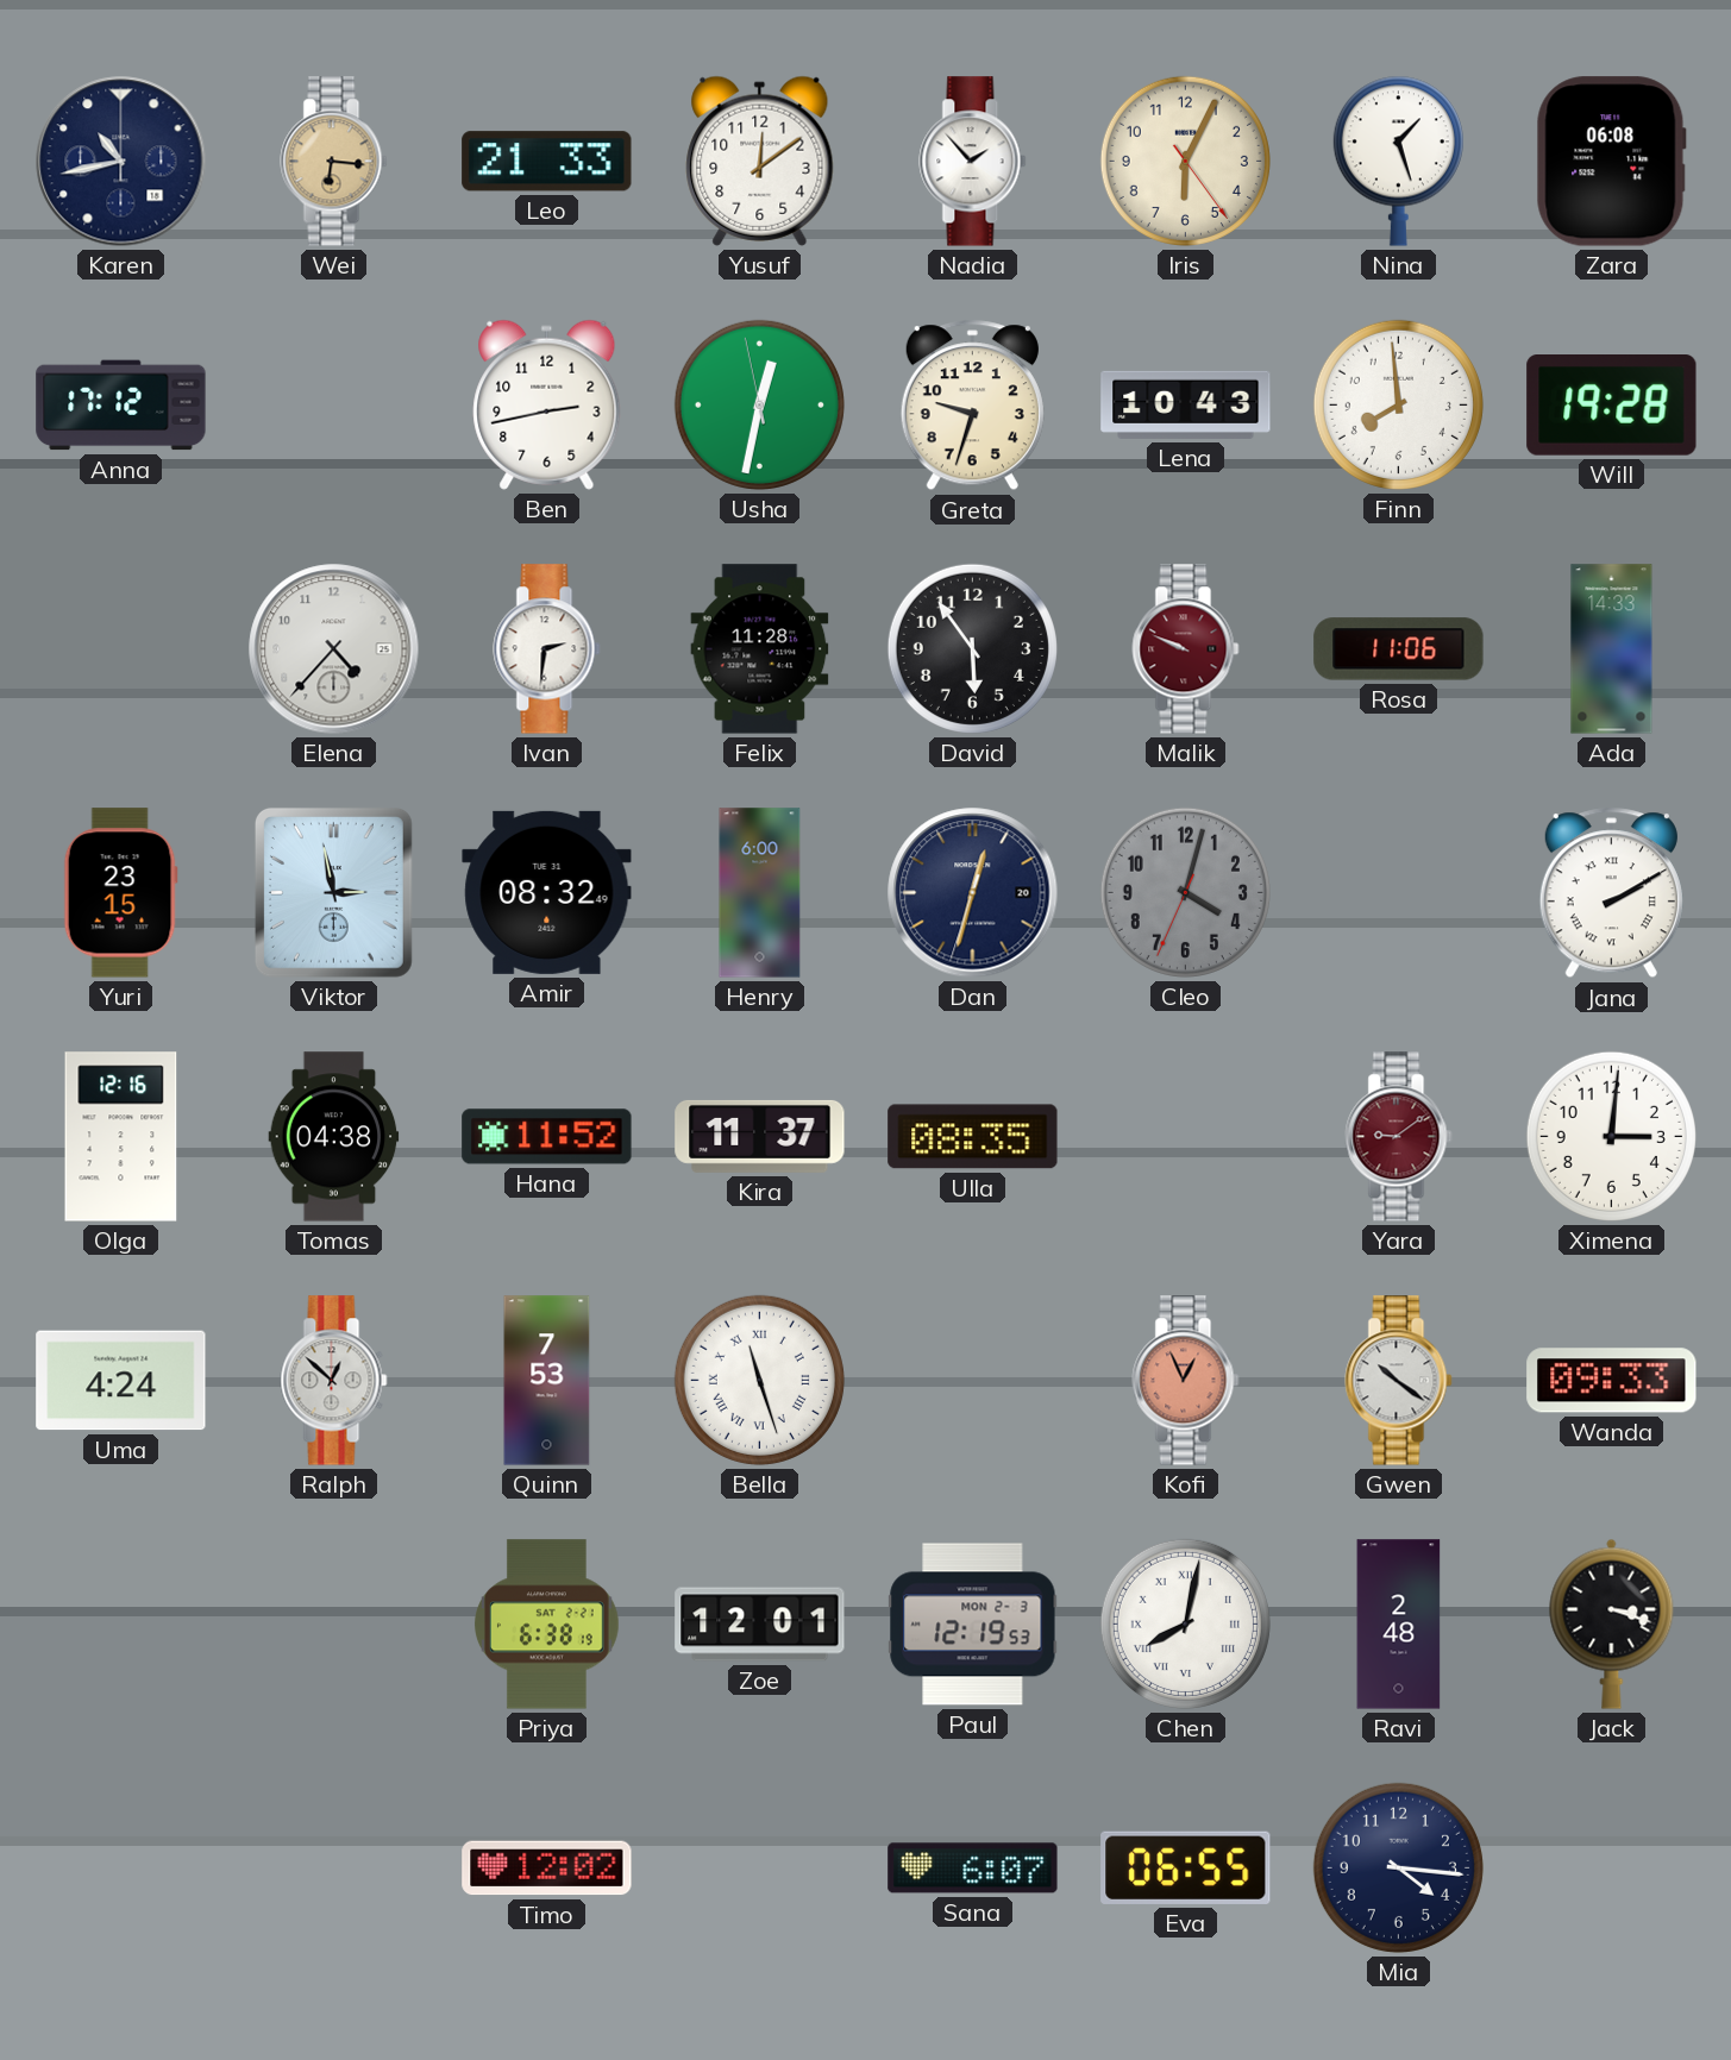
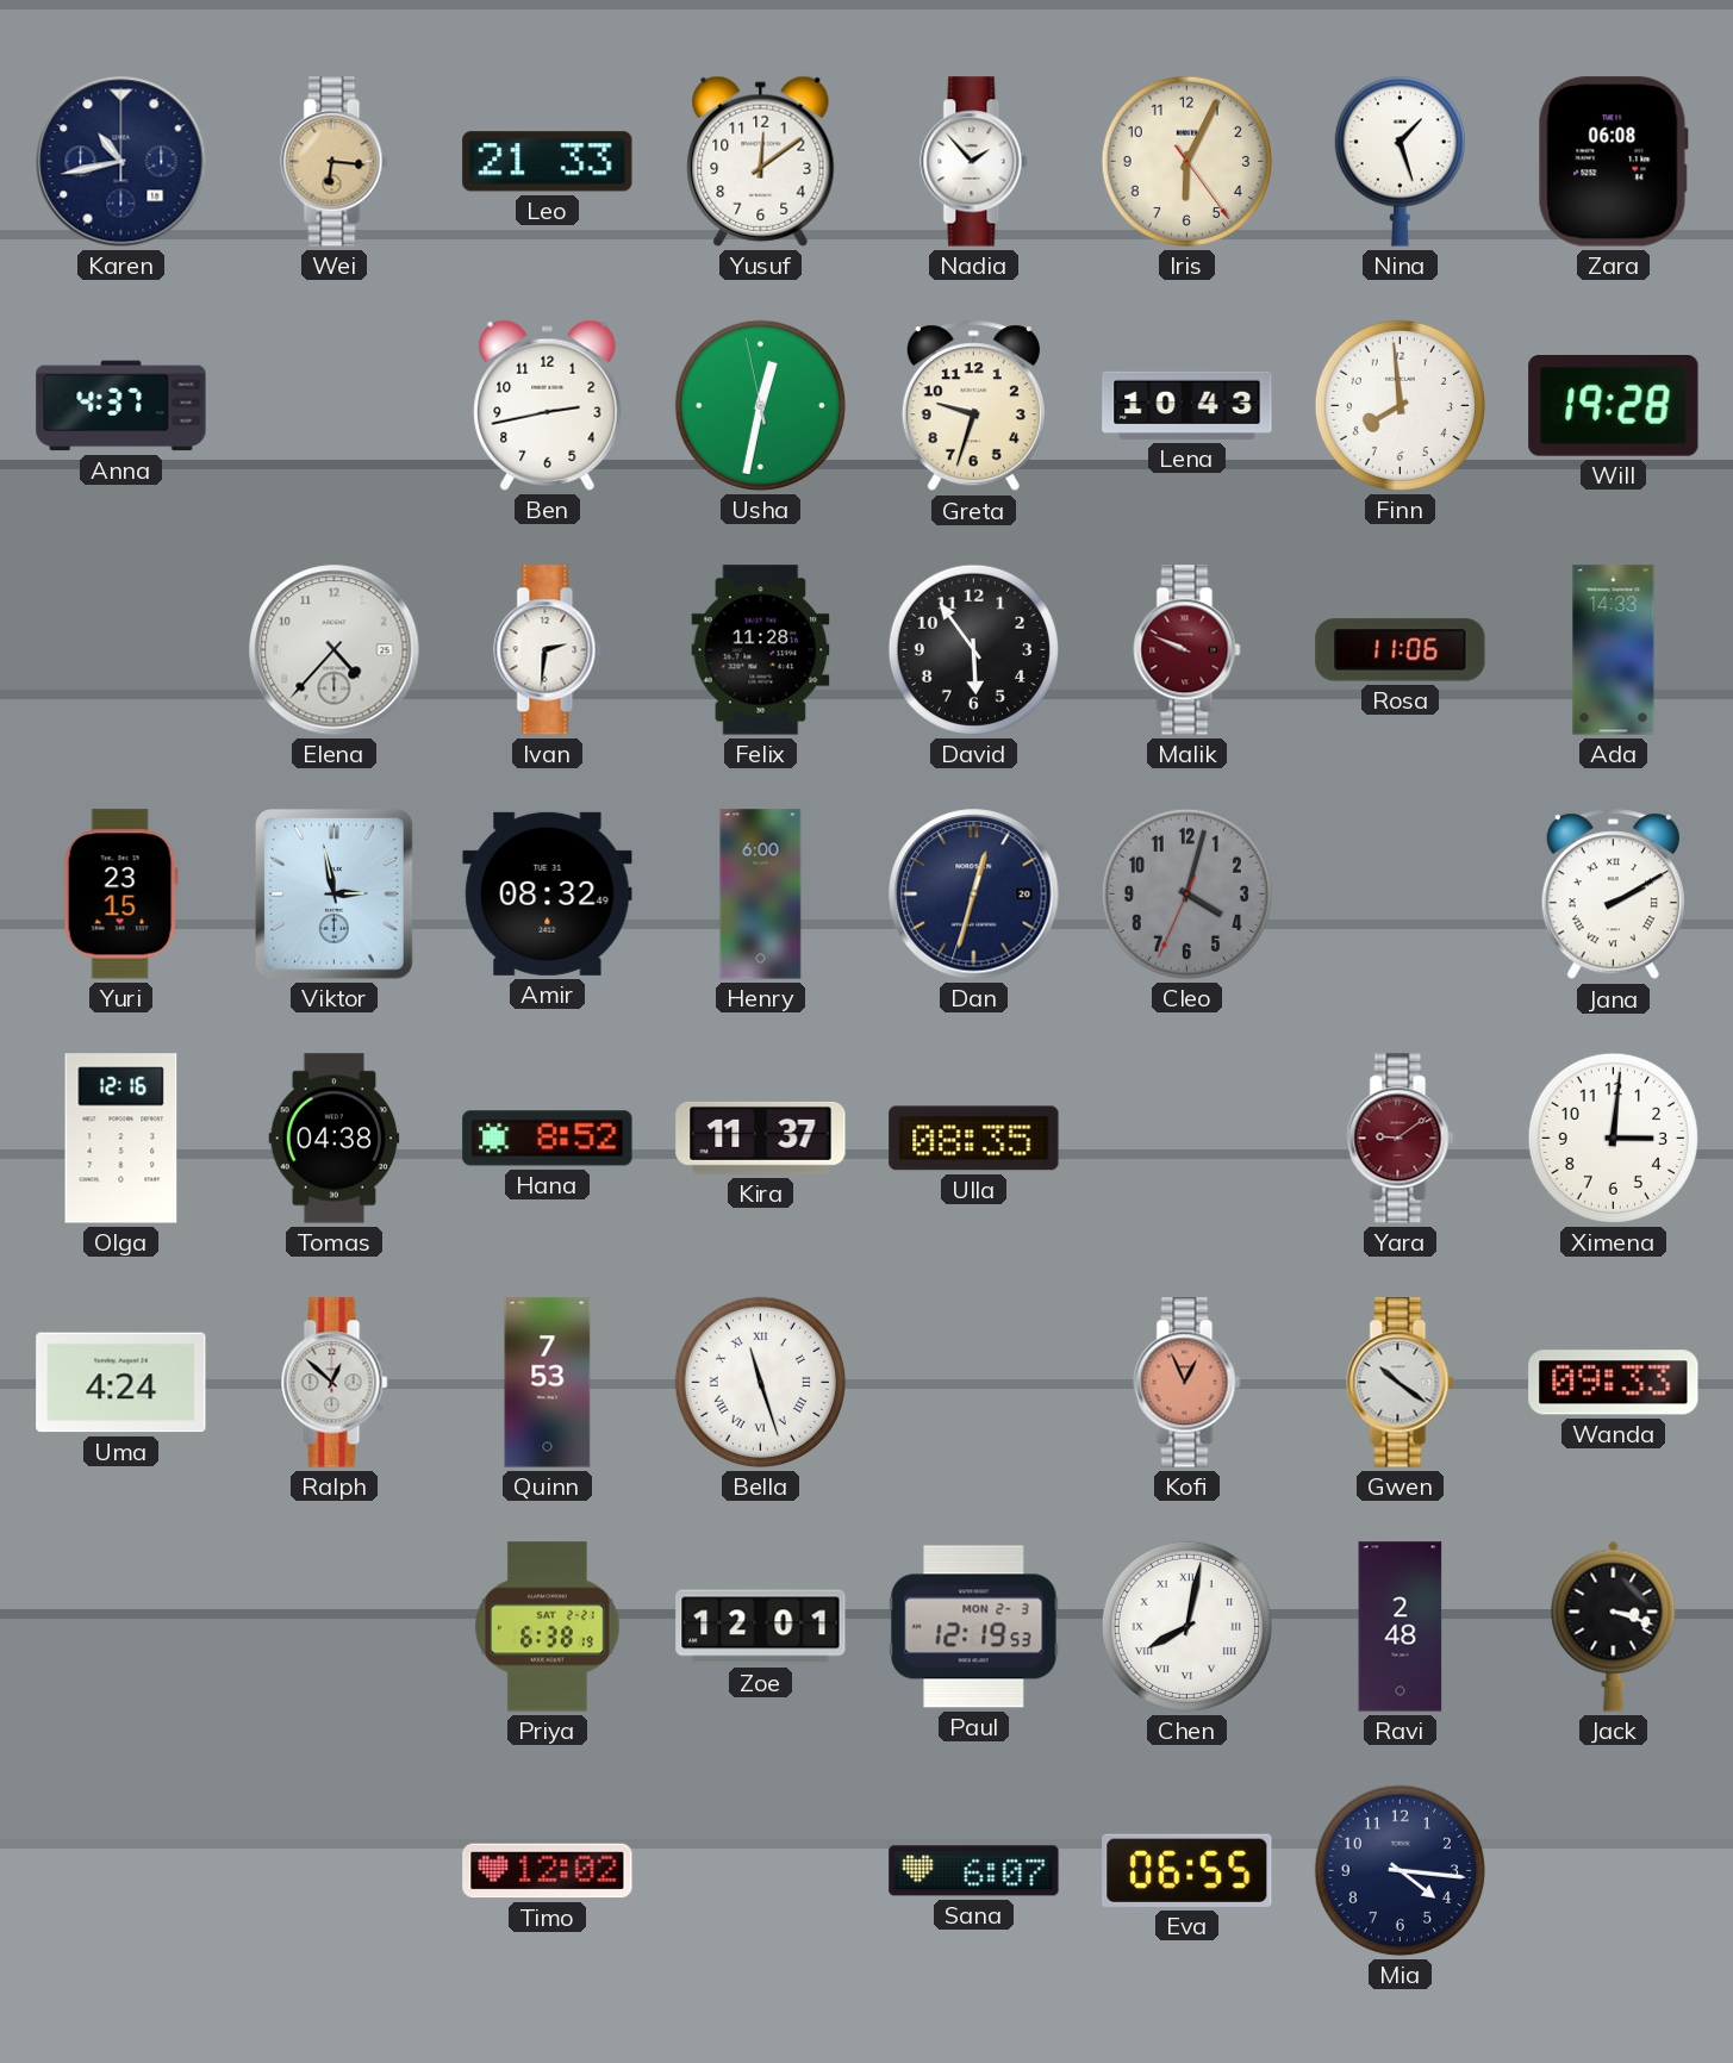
Anna: 17:12 -> 4:37
Hana: 11:52 -> 8:52
